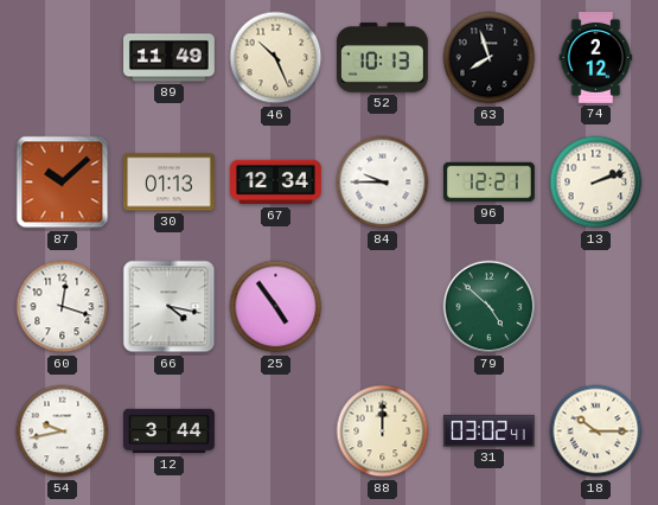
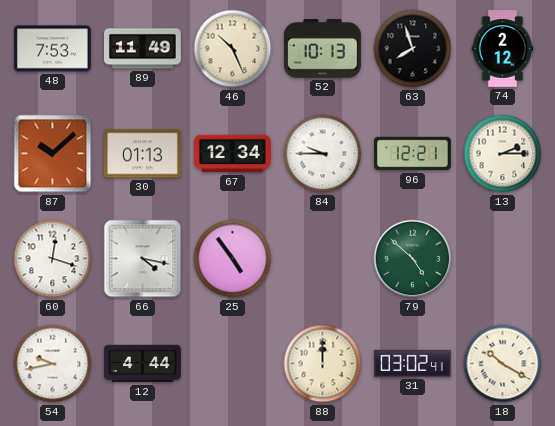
48: none -> 7:53
13: 2:12 -> 2:15
12: 3:44 -> 4:44
18: 10:15 -> 10:20
